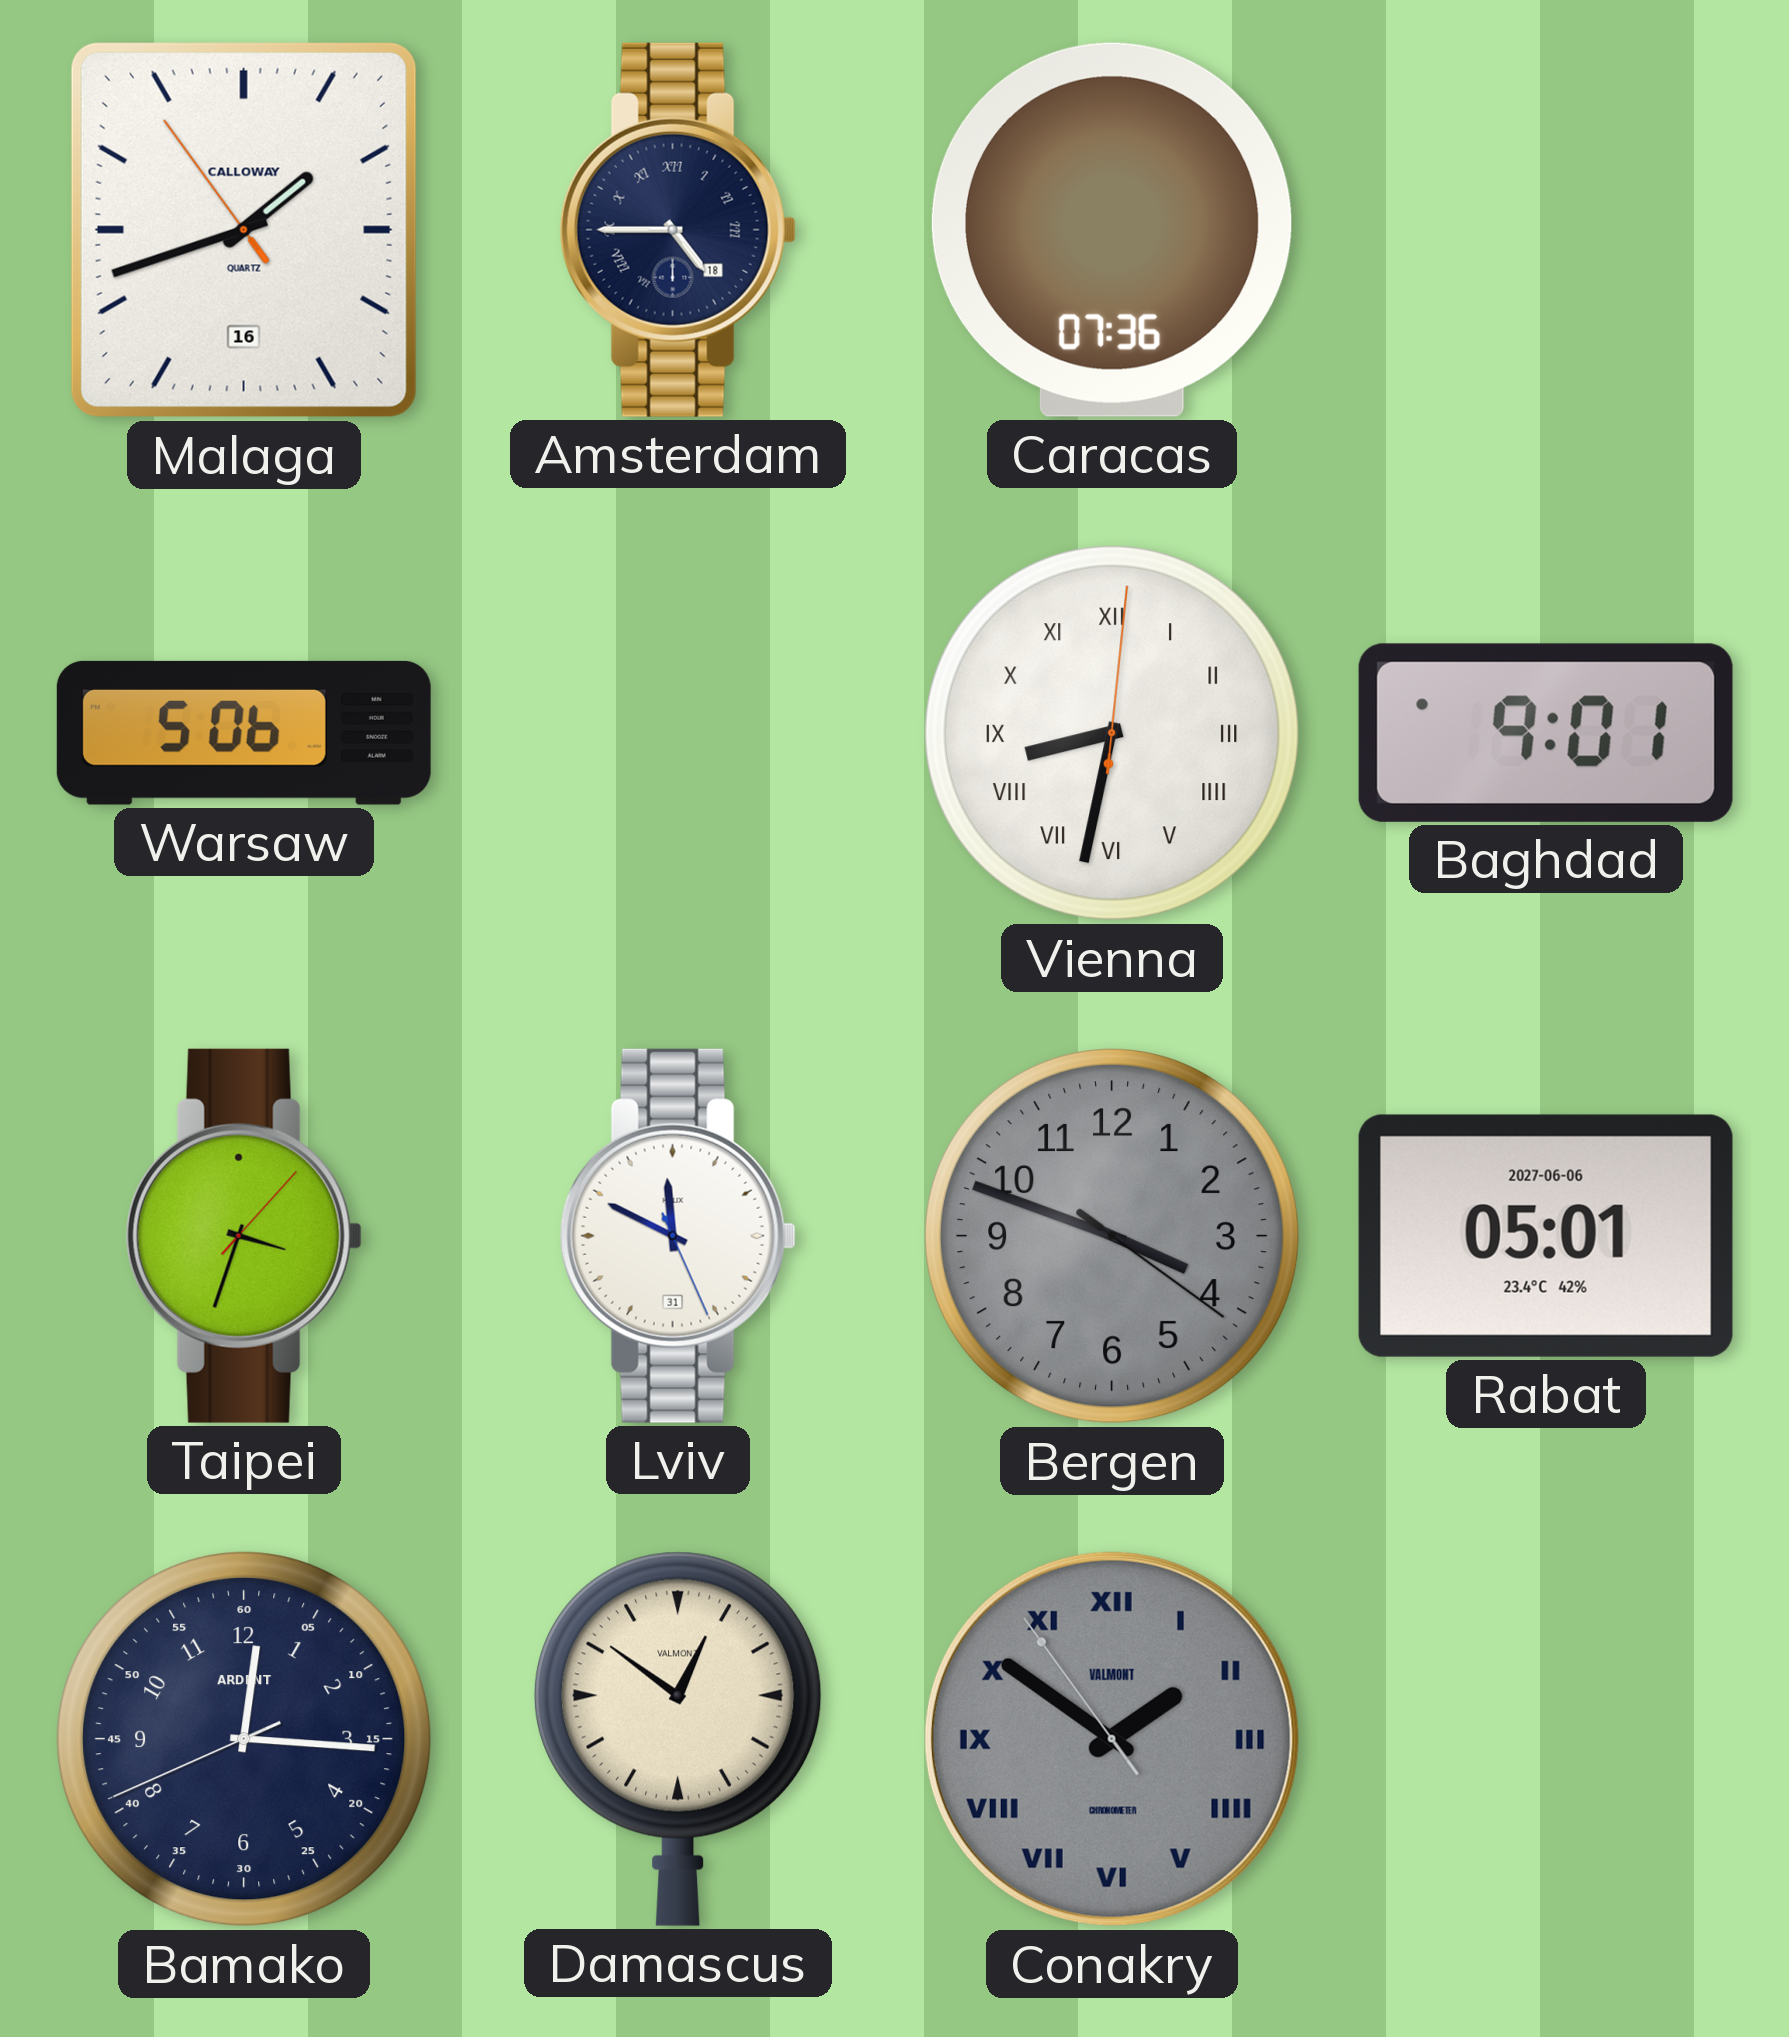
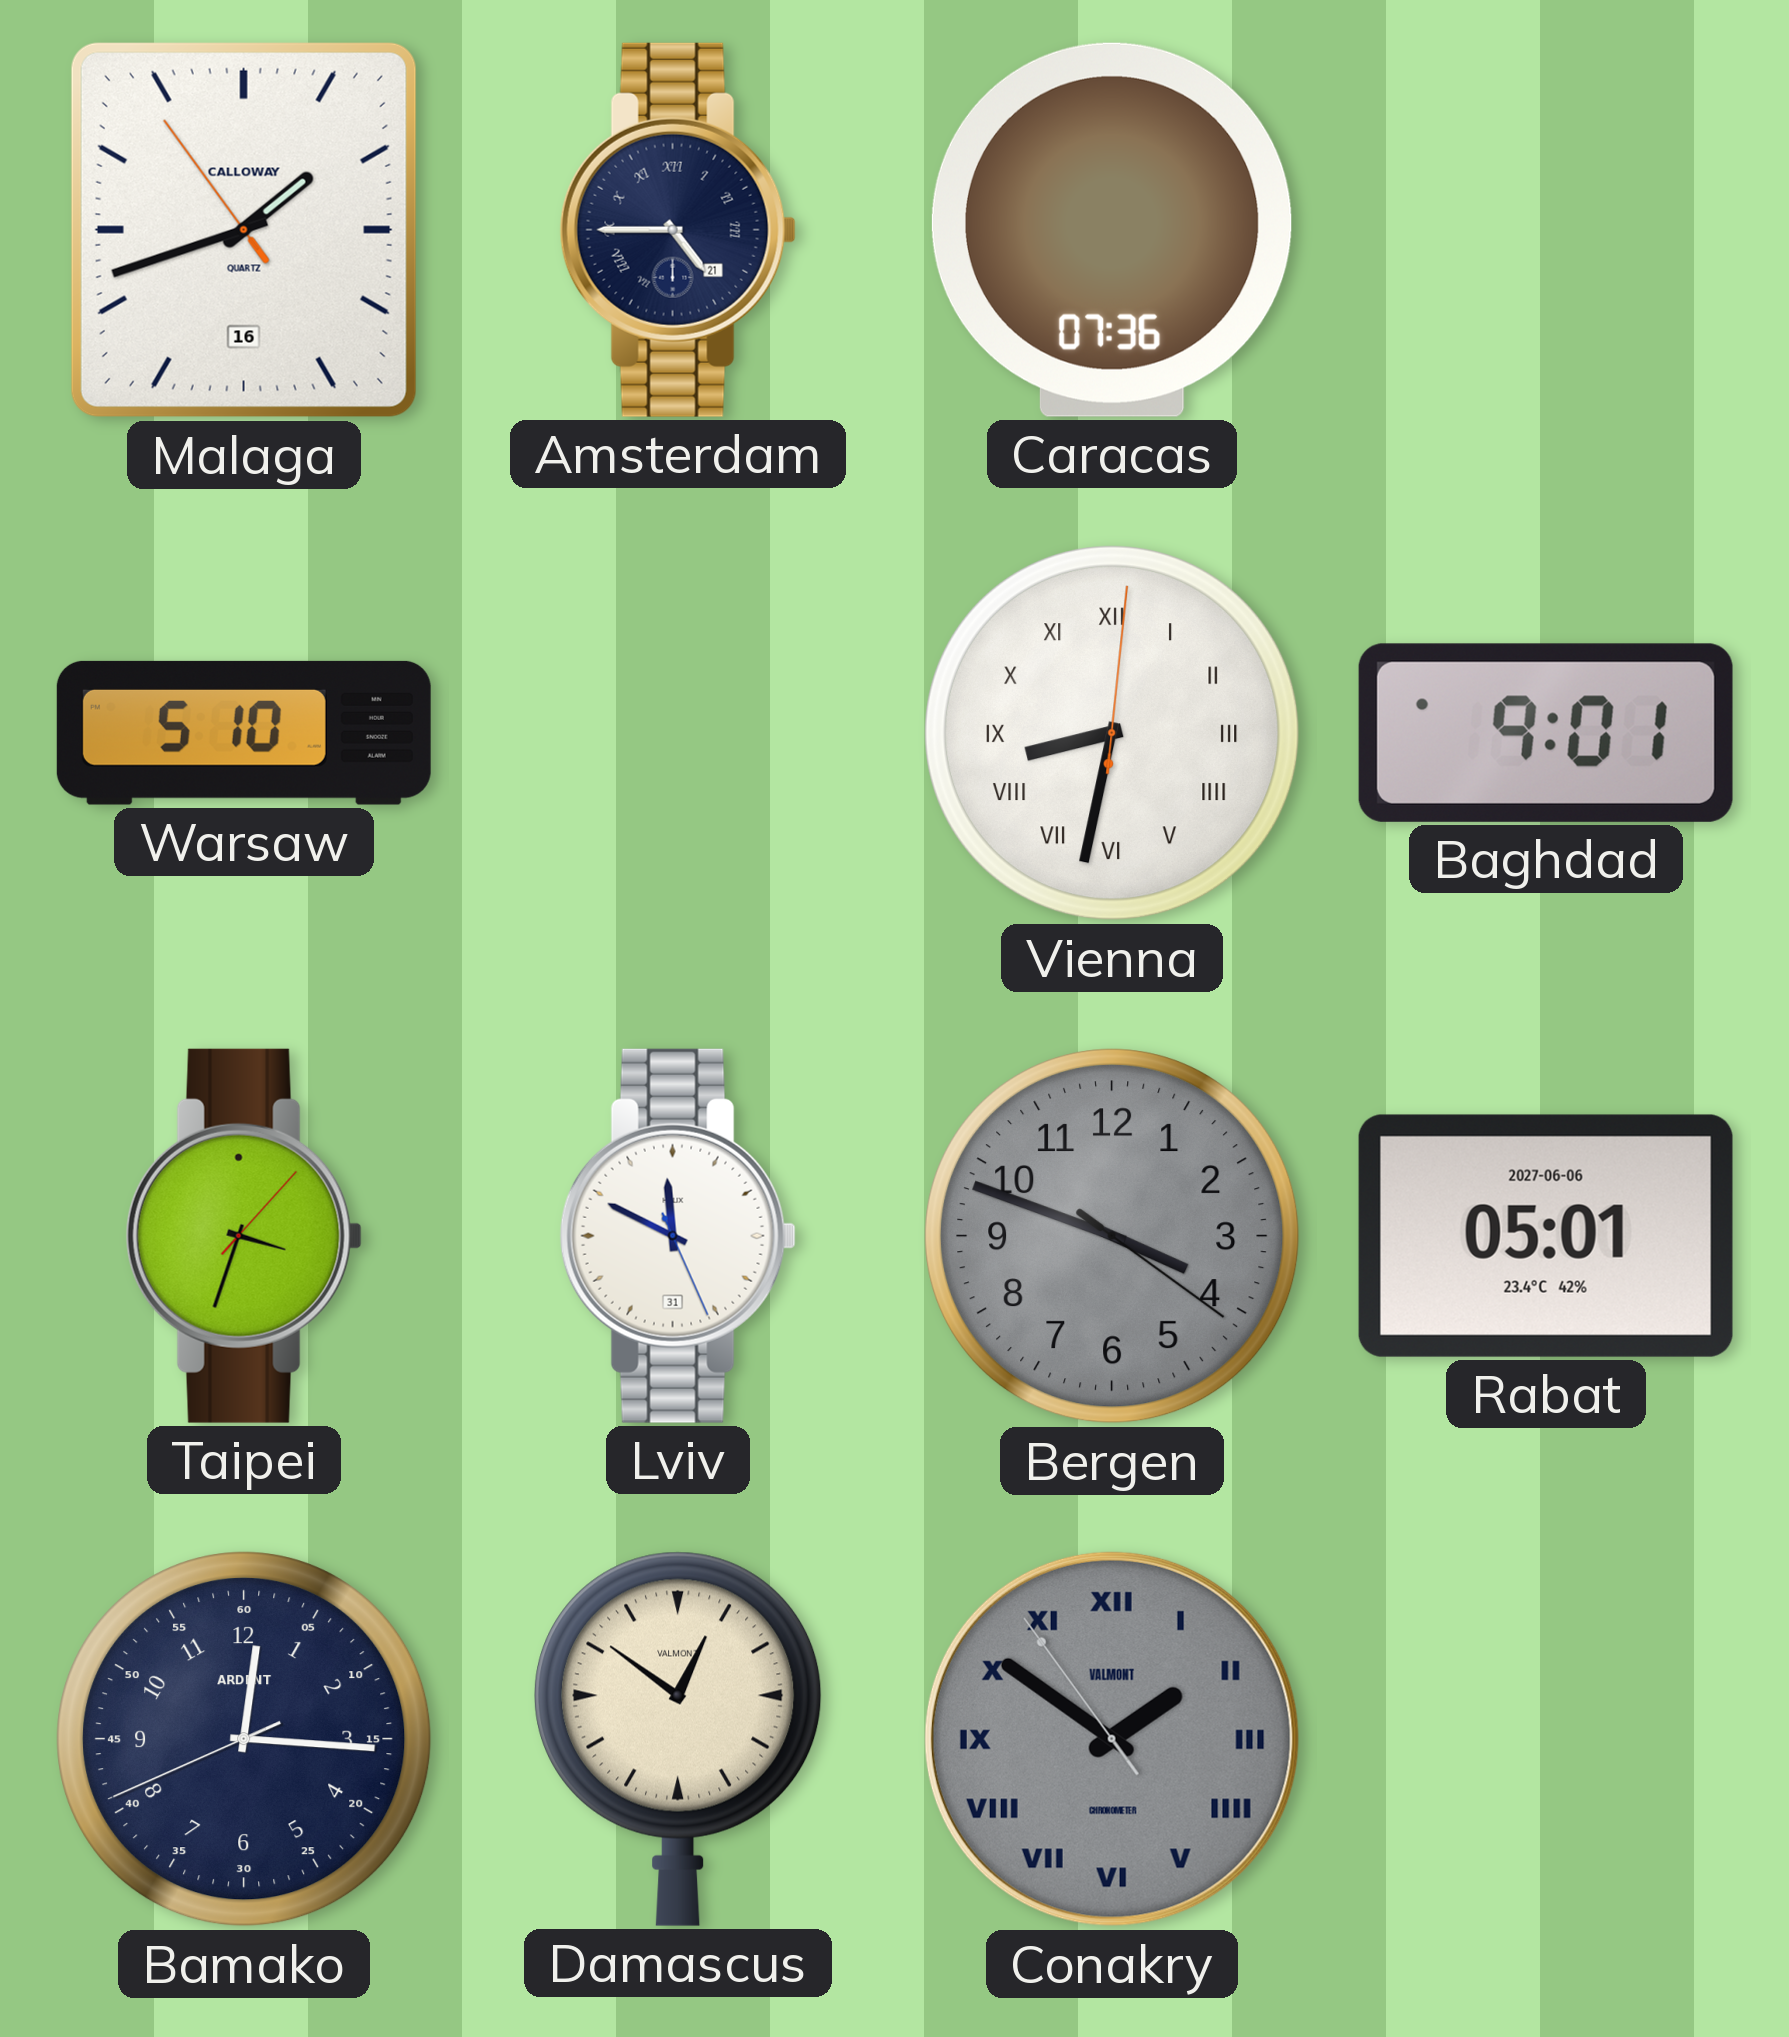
Amsterdam date: 18 -> 21
Warsaw: 5:06 -> 5:10
